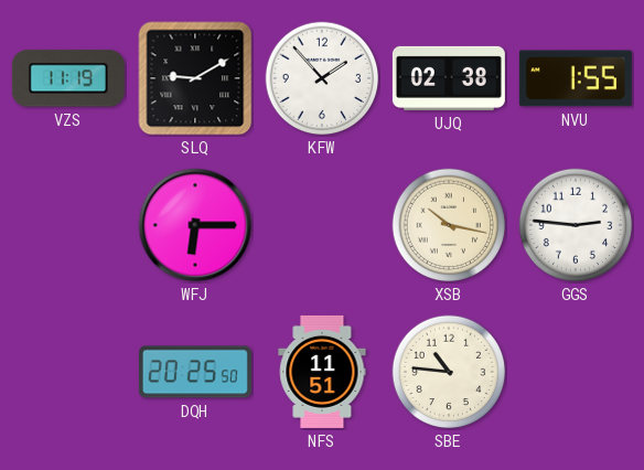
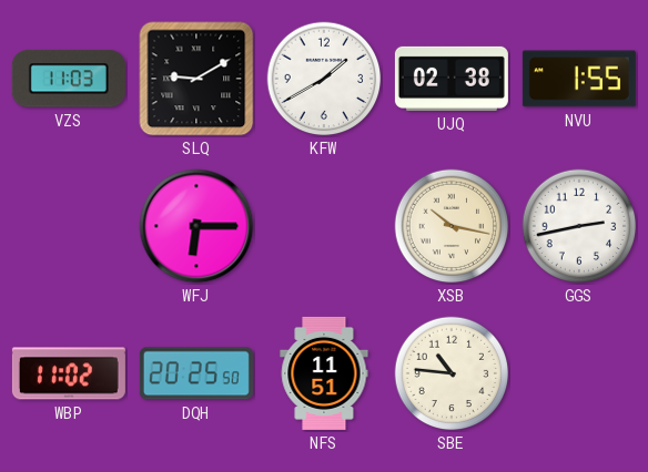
VZS: 11:19 -> 11:03
KFW: 1:53 -> 1:40
GGS: 2:46 -> 2:43
WBP: none -> 11:02
